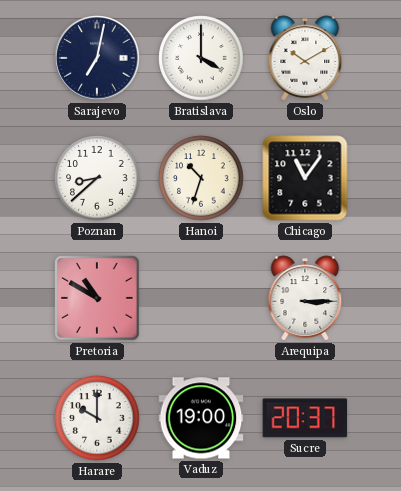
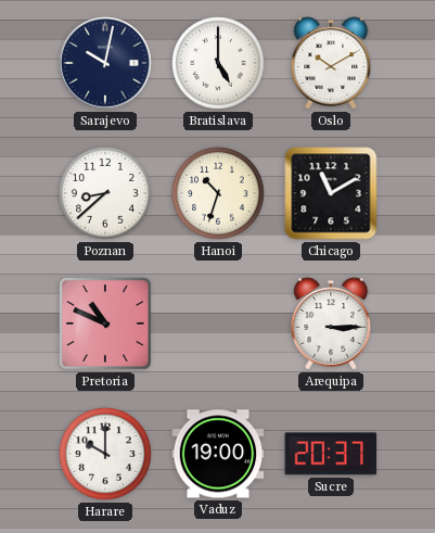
Sarajevo: 7:02 -> 10:02
Bratislava: 4:00 -> 5:00
Chicago: 11:06 -> 11:10
Pretoria: 10:50 -> 10:49
